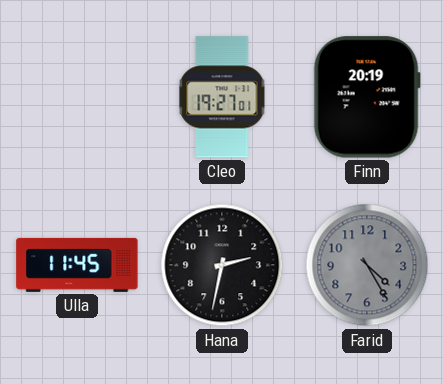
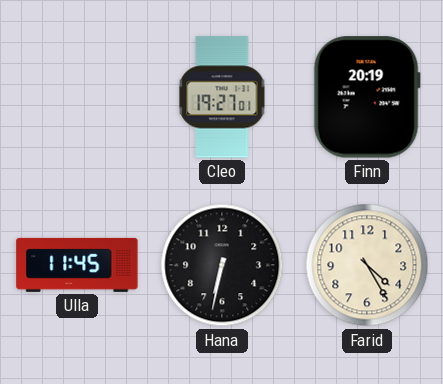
Hana: 2:32 -> 6:32
Farid dial: grey -> cream
